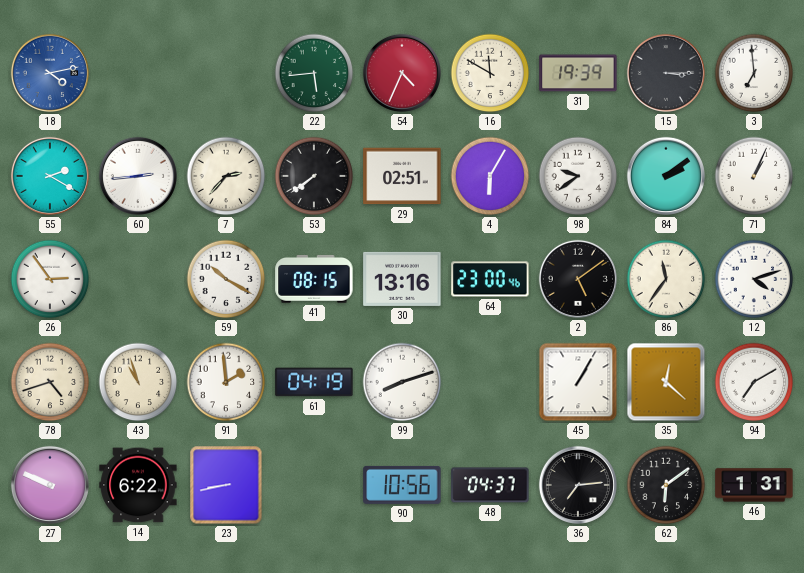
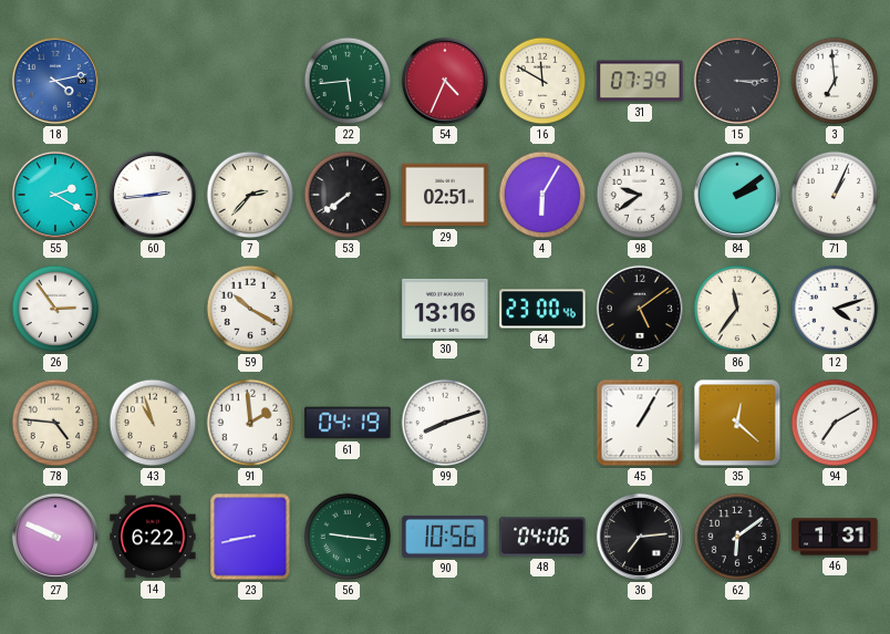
31: 19:39 -> 07:39
41: 08:15 -> none
78: 4:42 -> 4:46
56: none -> 9:16
48: 04:37 -> 04:06
